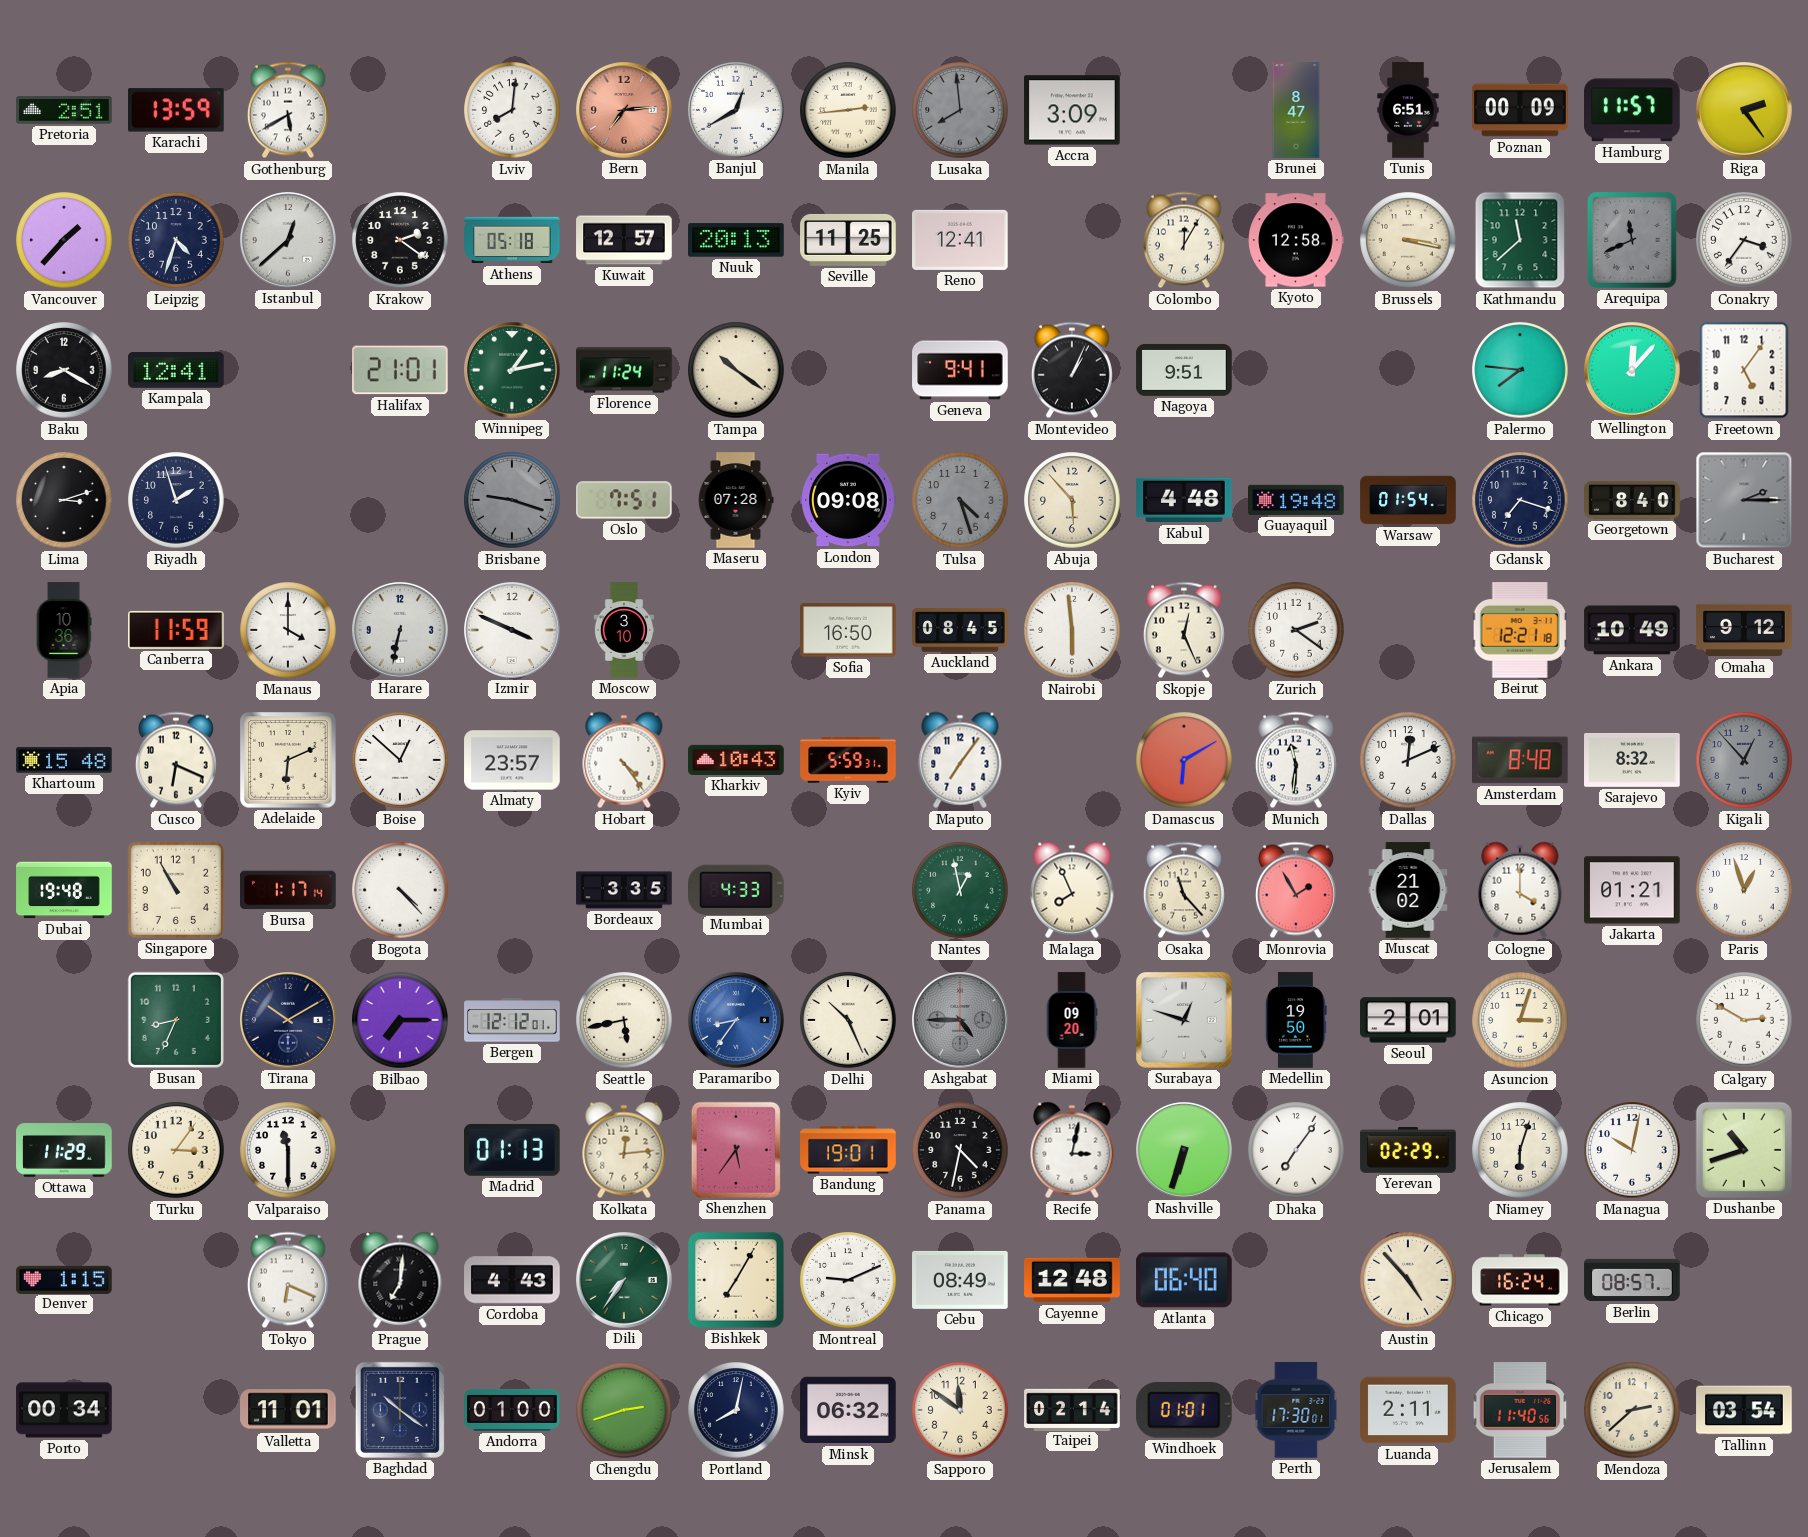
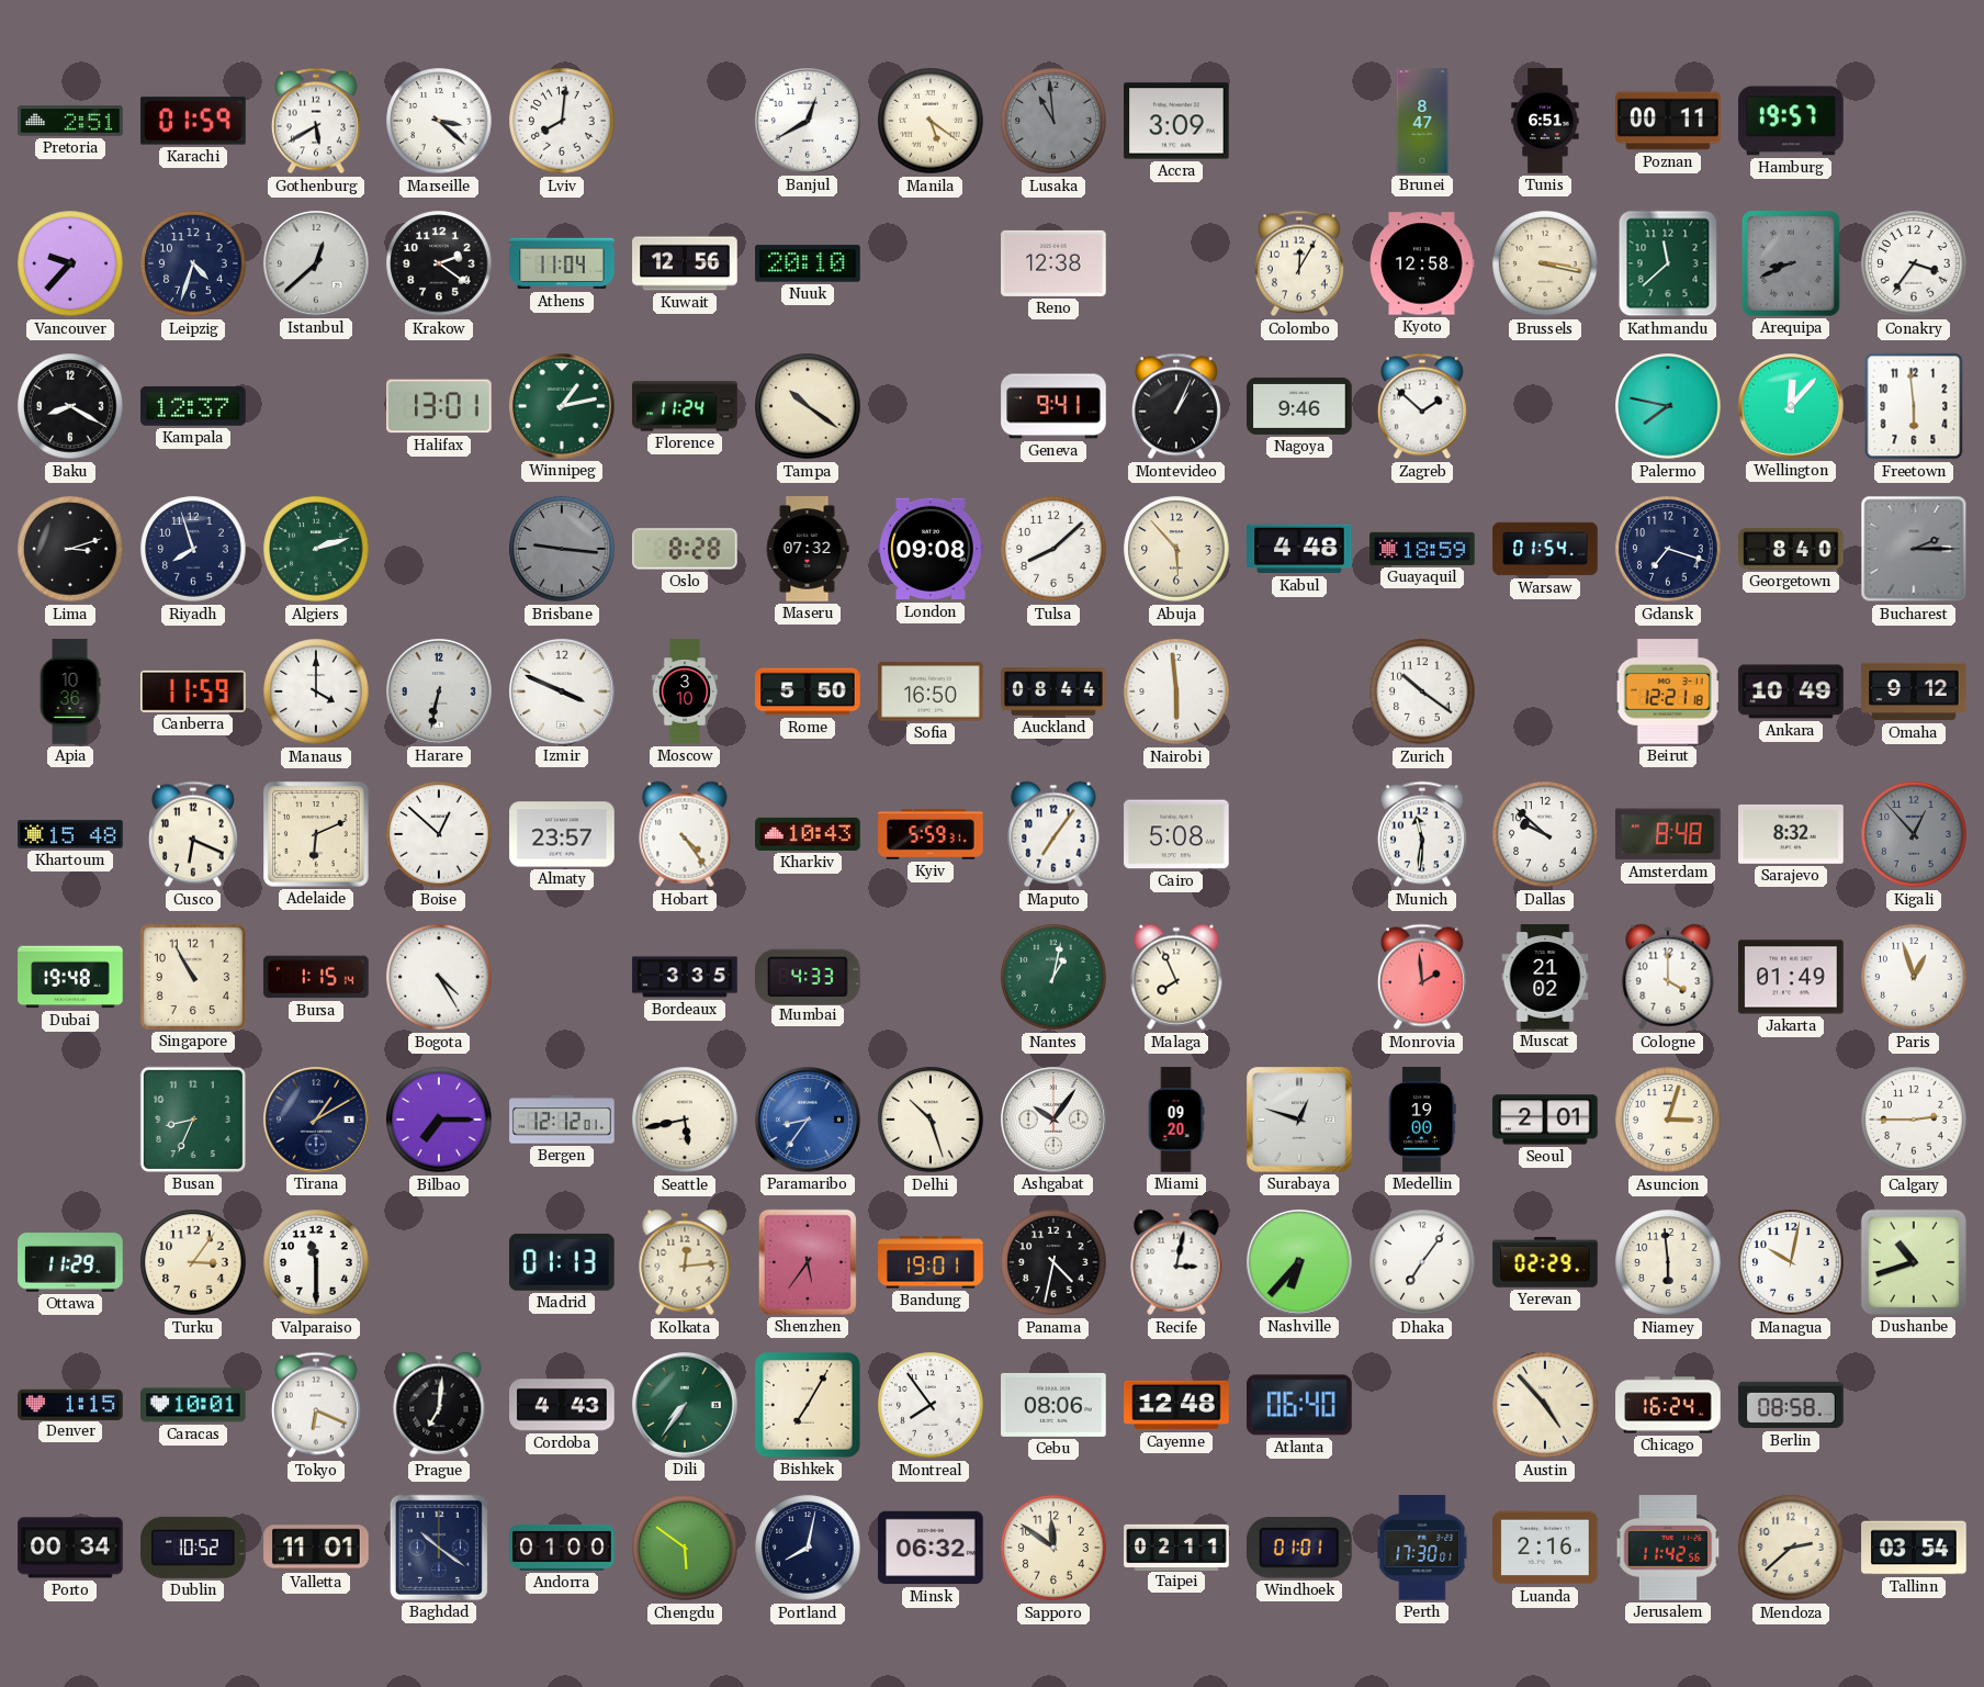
Karachi: 13:59 -> 01:59
Marseille: none -> 3:22
Bern: 7:14 -> none
Manila: 2:44 -> 5:21
Lusaka: 7:59 -> 10:59
Poznan: 00:09 -> 00:11
Hamburg: 11:57 -> 19:57
Riga: 2:24 -> none
Vancouver: 1:37 -> 9:37
Athens: 05:18 -> 11:04
Kuwait: 12:57 -> 12:56
Nuuk: 20:13 -> 20:10
Seville: 11:25 -> none
Reno: 12:41 -> 12:38
Arequipa: 11:41 -> 8:41
Kampala: 12:41 -> 12:37
Halifax: 21:01 -> 13:01
Nagoya: 9:51 -> 9:46
Zagreb: none -> 1:52
Palermo: 7:46 -> 7:47
Freetown: 5:06 -> 5:59
Riyadh: 1:57 -> 7:57
Algiers: none -> 2:12
Brisbane: 9:18 -> 9:16
Oslo: 7:51 -> 8:28
Maseru: 07:28 -> 07:32
Tulsa: 4:27 -> 8:08
Tulsa dial: grey -> white
Guayaquil: 19:48 -> 18:59
Rome: none -> 5:50
Auckland: 08:45 -> 08:44
Skopje: 12:26 -> none
Zurich: 2:21 -> 10:21
Cairo: none -> 5:08
Damascus: 6:10 -> none
Dallas: 12:11 -> 9:52
Bursa: 1:17 -> 1:15
Bogota: 4:23 -> 4:25
Nantes: 12:58 -> 1:02
Osaka: 11:23 -> none
Monrovia: 1:55 -> 1:59
Jakarta: 01:21 -> 01:49
Tirana: 10:10 -> 1:10
Delhi: 10:26 -> 10:27
Ashgabat: 4:45 -> 10:06
Ashgabat dial: grey -> white
Medellin: 19:50 -> 19:00
Calgary: 2:50 -> 2:45
Nashville: 6:33 -> 6:37
Niamey: 6:03 -> 5:59
Caracas: none -> 10:01
Montreal: 9:11 -> 7:54
Cebu: 08:49 -> 08:06
Berlin: 08:57 -> 08:58
Dublin: none -> 10:52
Chengdu: 2:42 -> 5:51
Taipei: 02:14 -> 02:11
Luanda: 2:11 -> 2:16
Jerusalem: 11:40 -> 11:42
